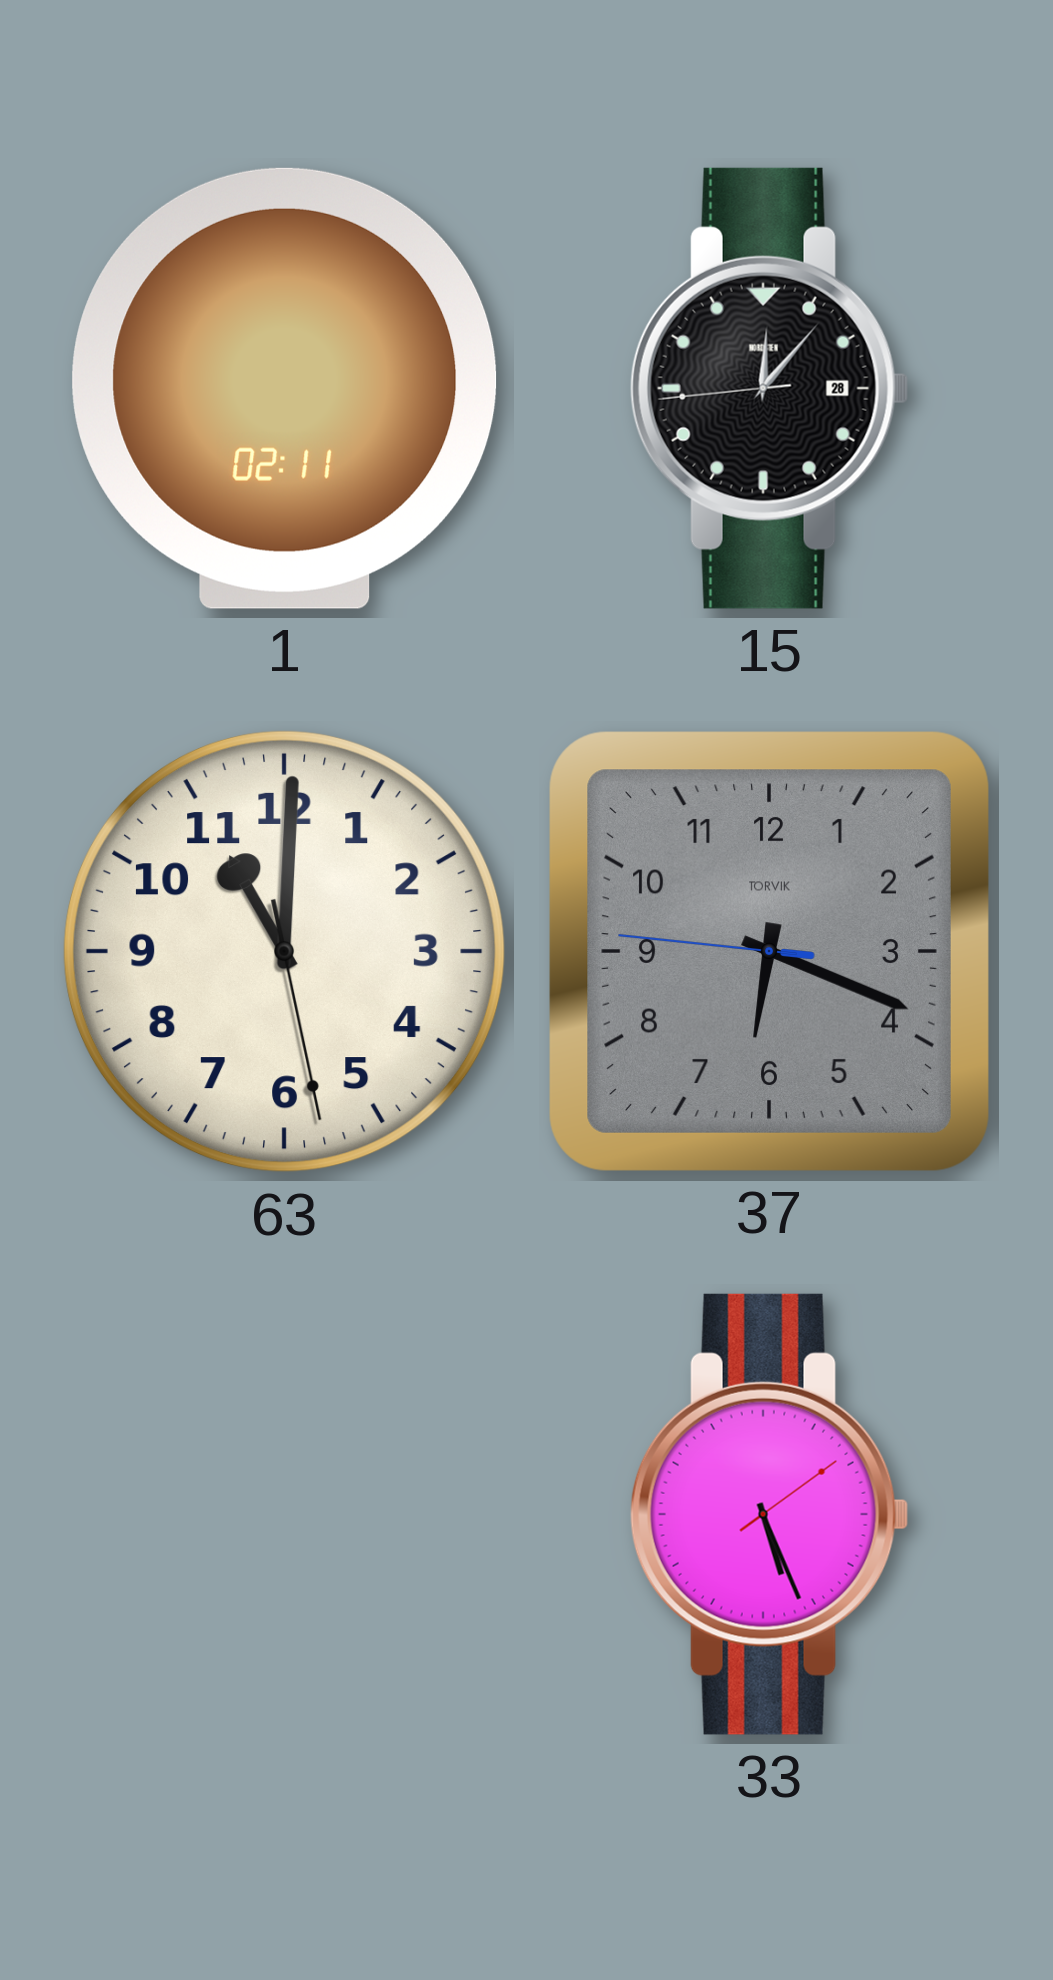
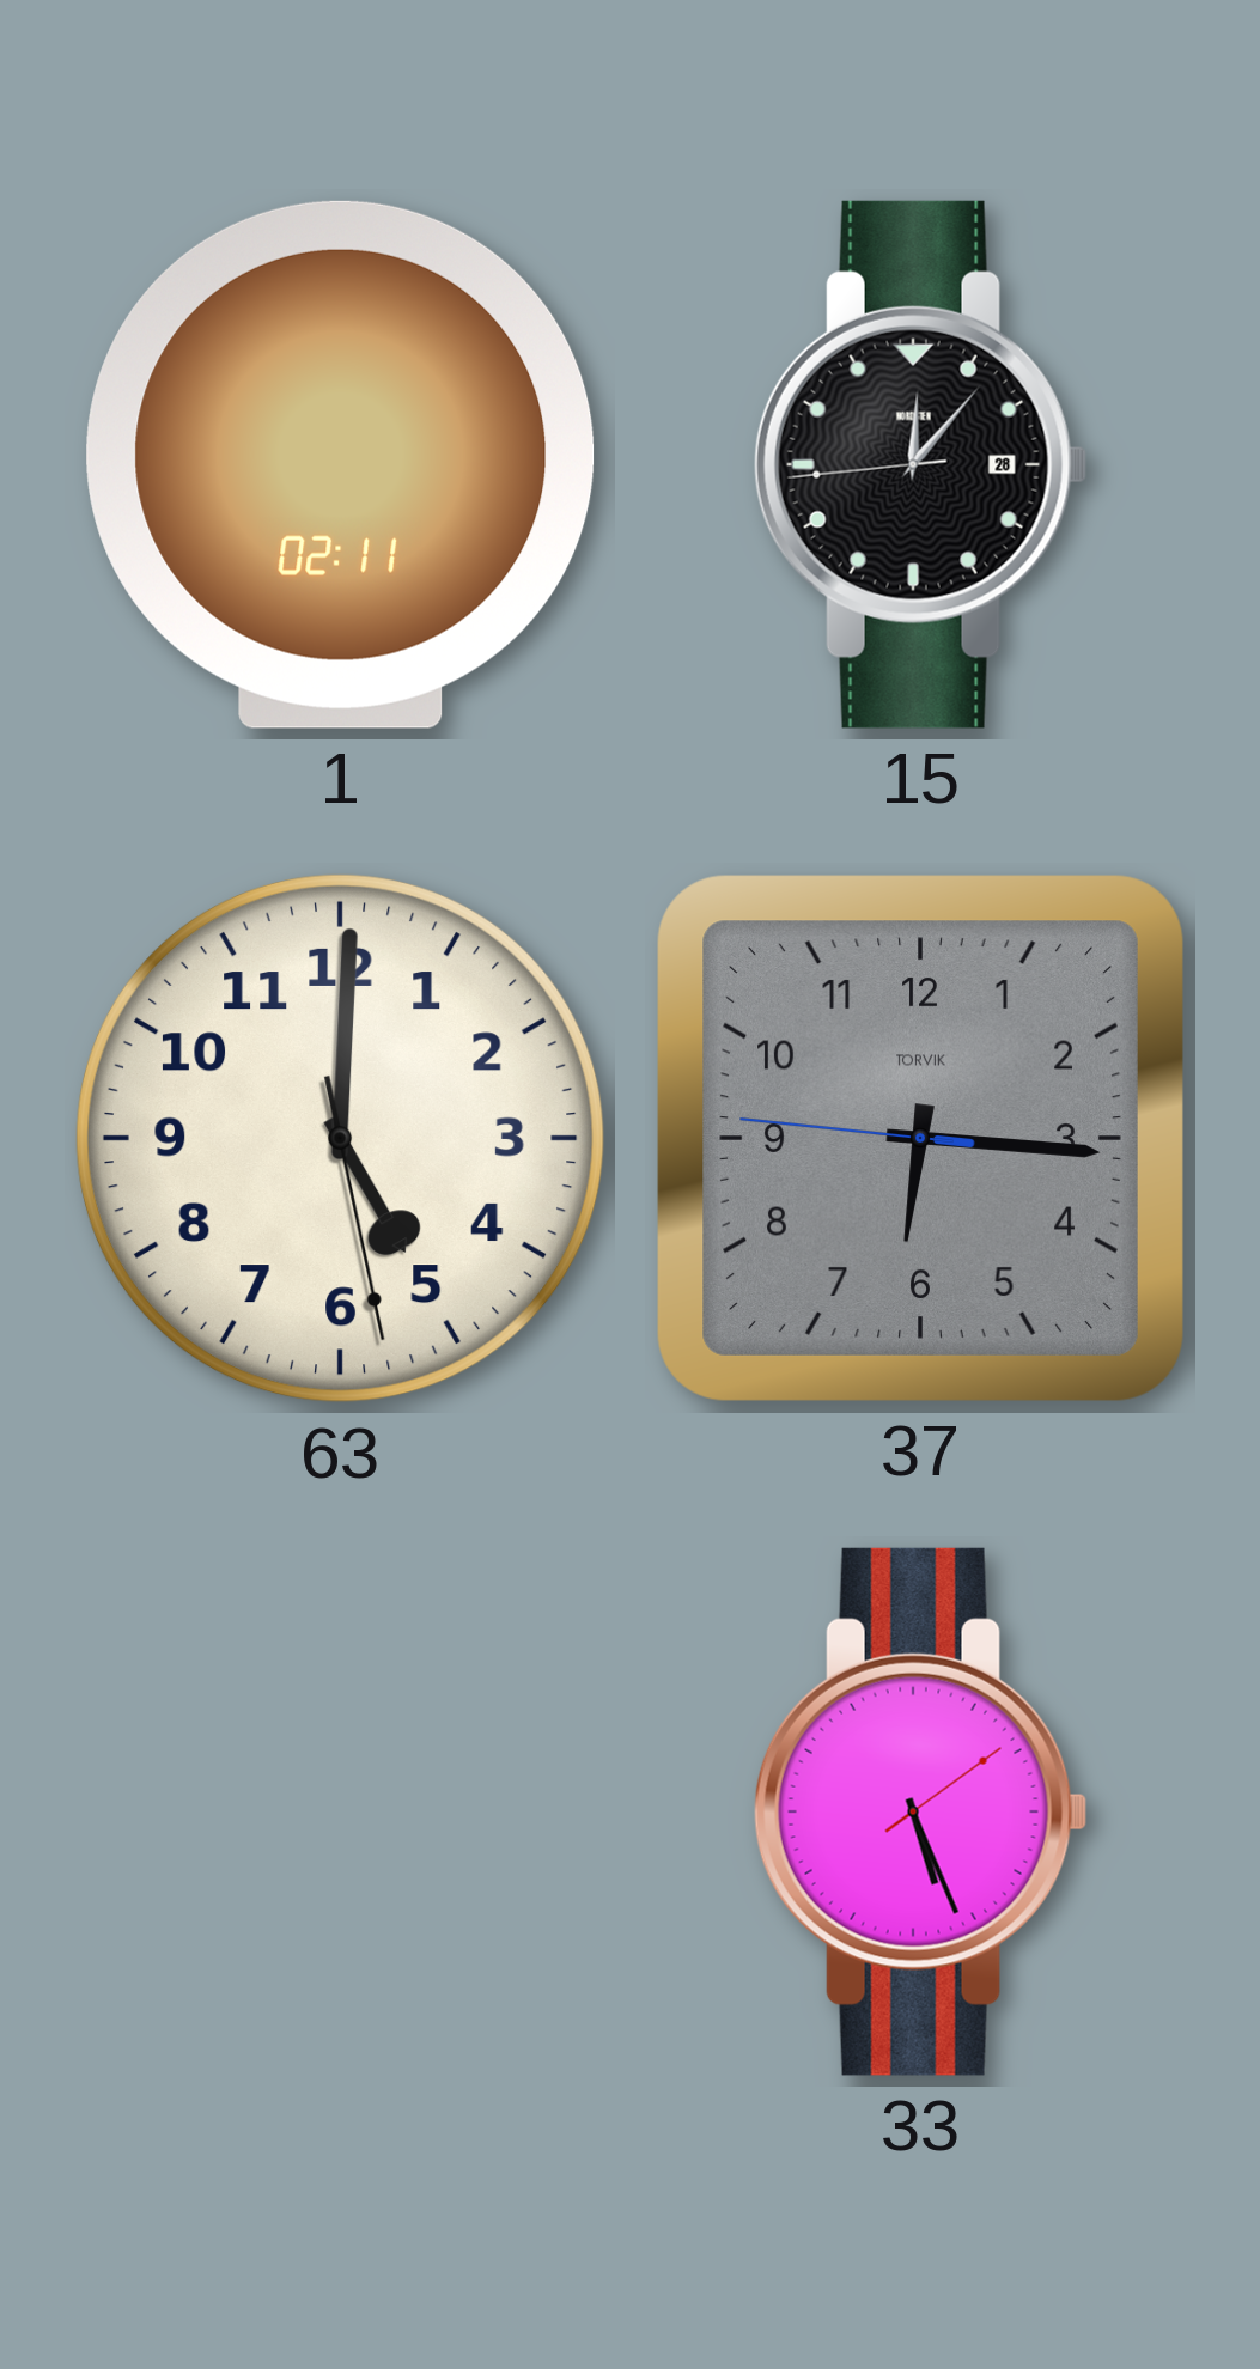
63: 11:00 -> 5:00
37: 6:18 -> 6:15
